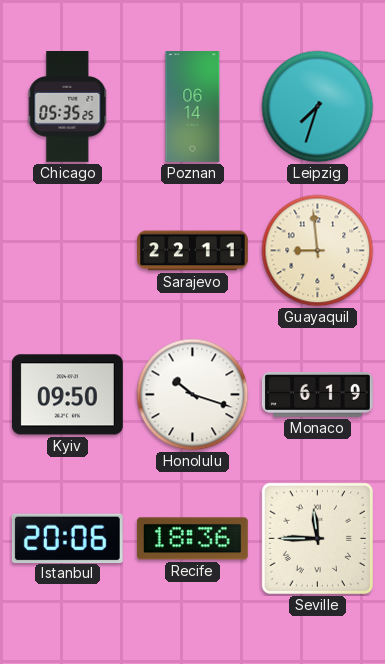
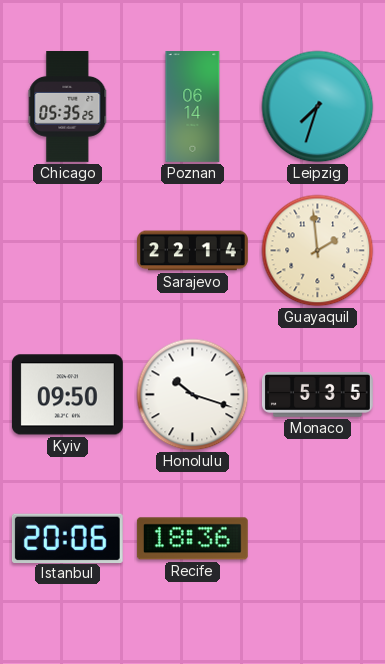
Sarajevo: 22:11 -> 22:14
Guayaquil: 8:59 -> 1:59
Monaco: 6:19 -> 5:35
Seville: 11:45 -> none
